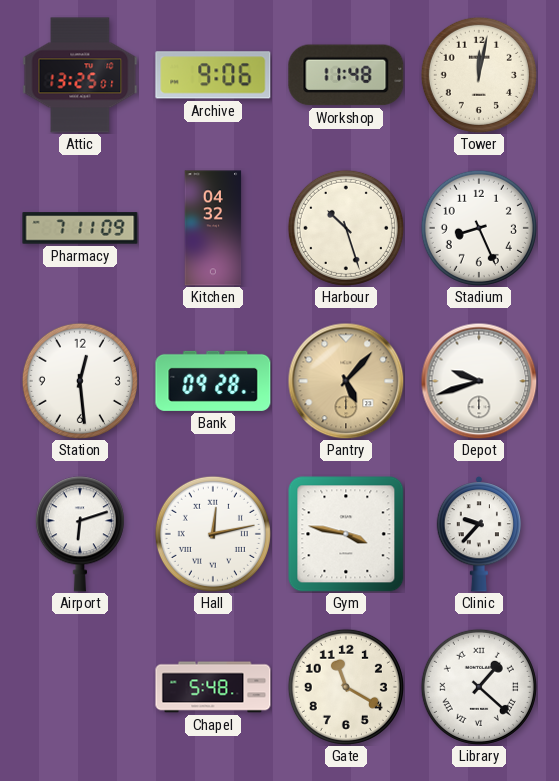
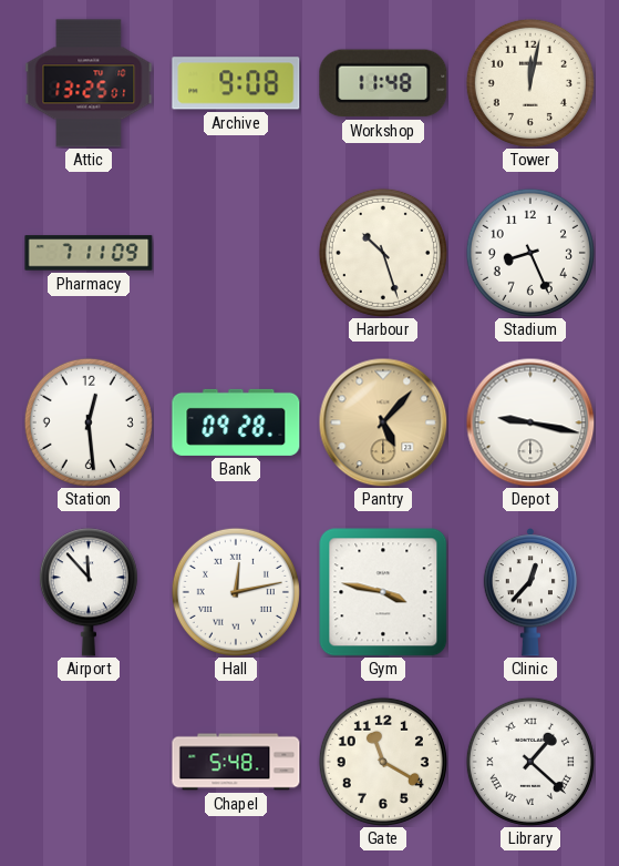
Archive: 9:06 -> 9:08
Kitchen: 04:32 -> none
Depot: 9:42 -> 9:17
Airport: 6:12 -> 11:53
Clinic: 9:37 -> 12:37
